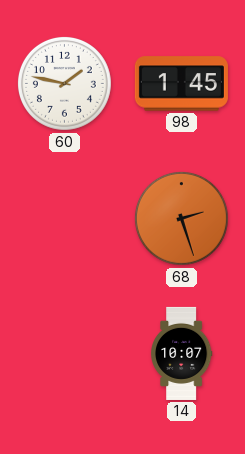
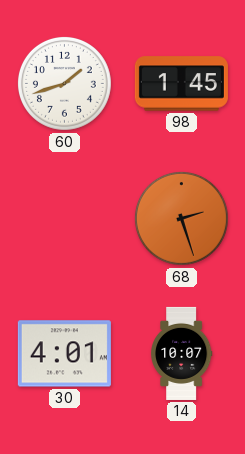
60: 1:47 -> 1:42
30: none -> 4:01
